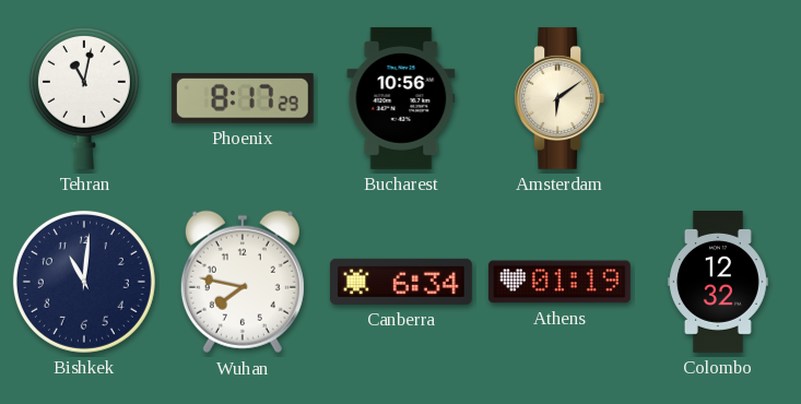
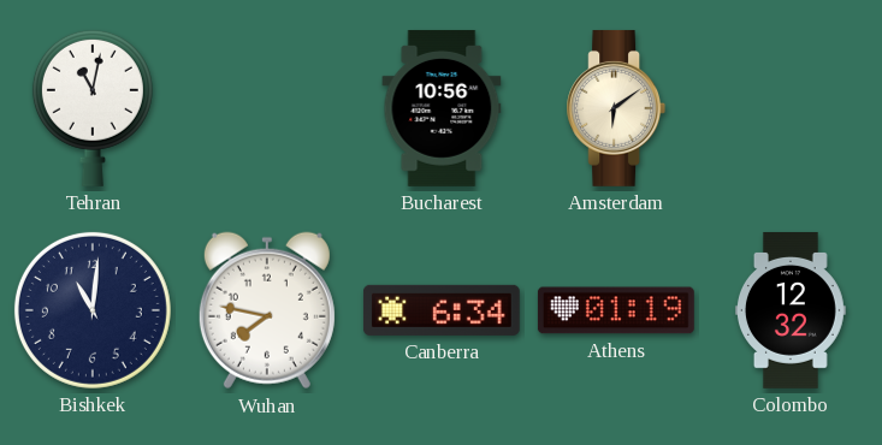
Phoenix: 8:17 -> none
